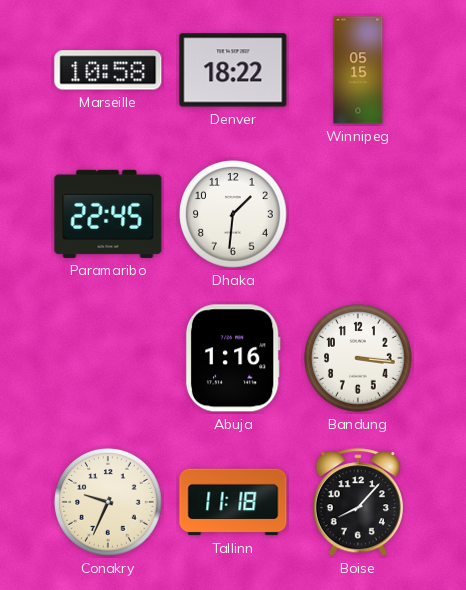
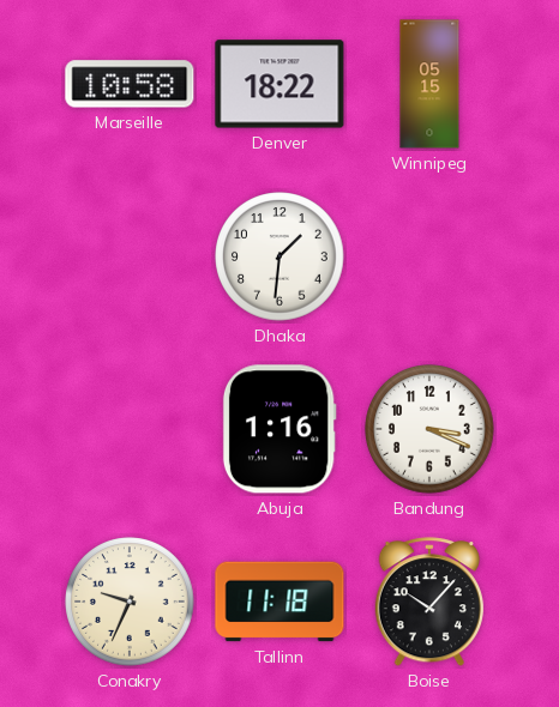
Paramaribo: 22:45 -> none
Bandung: 3:16 -> 3:19
Boise: 8:07 -> 10:07
